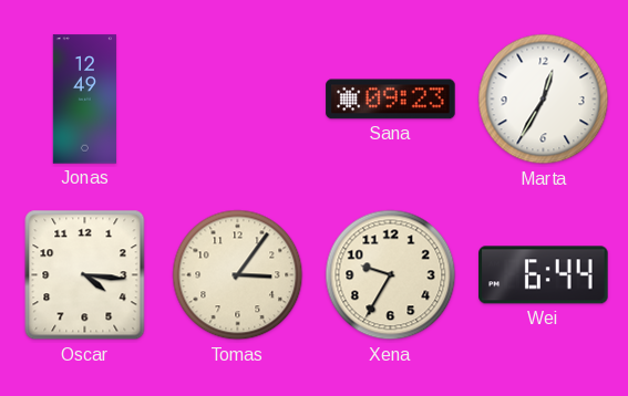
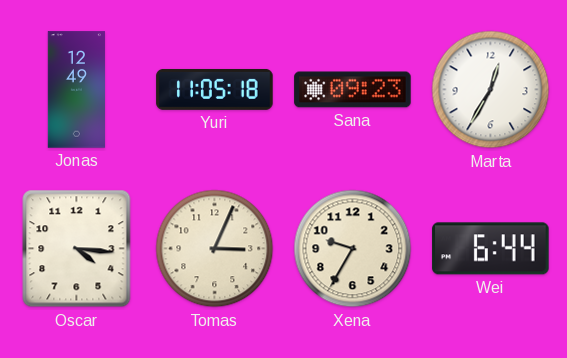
Yuri: none -> 11:05
Tomas: 3:06 -> 3:04
